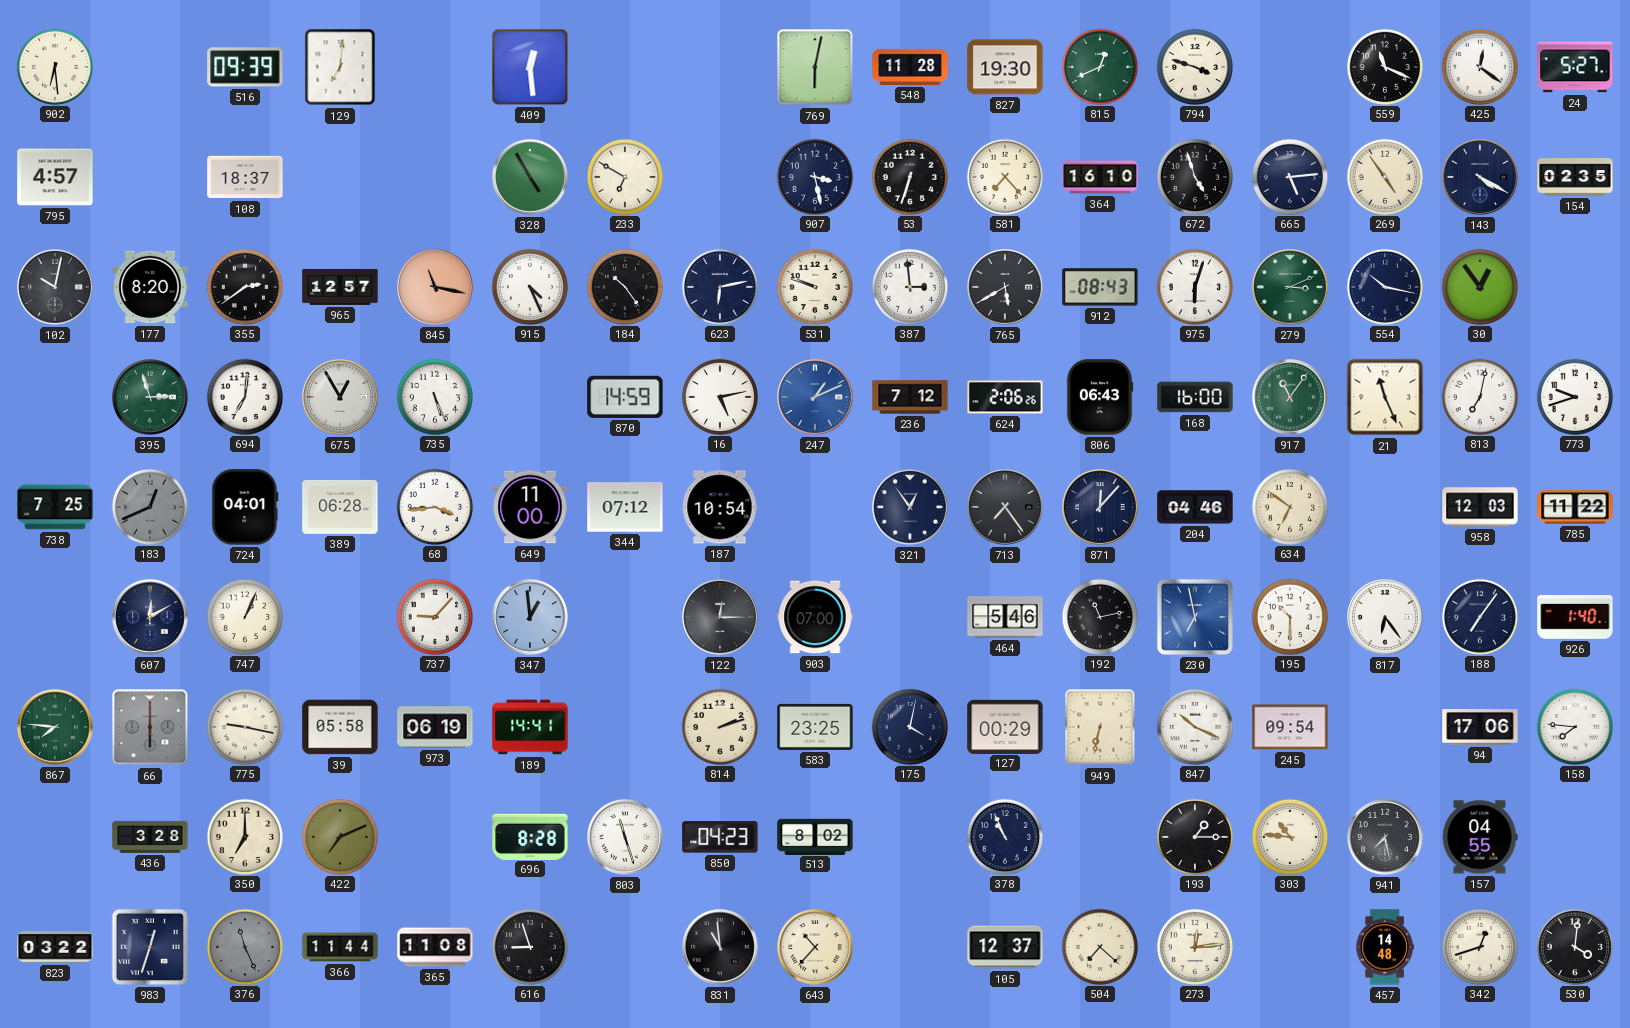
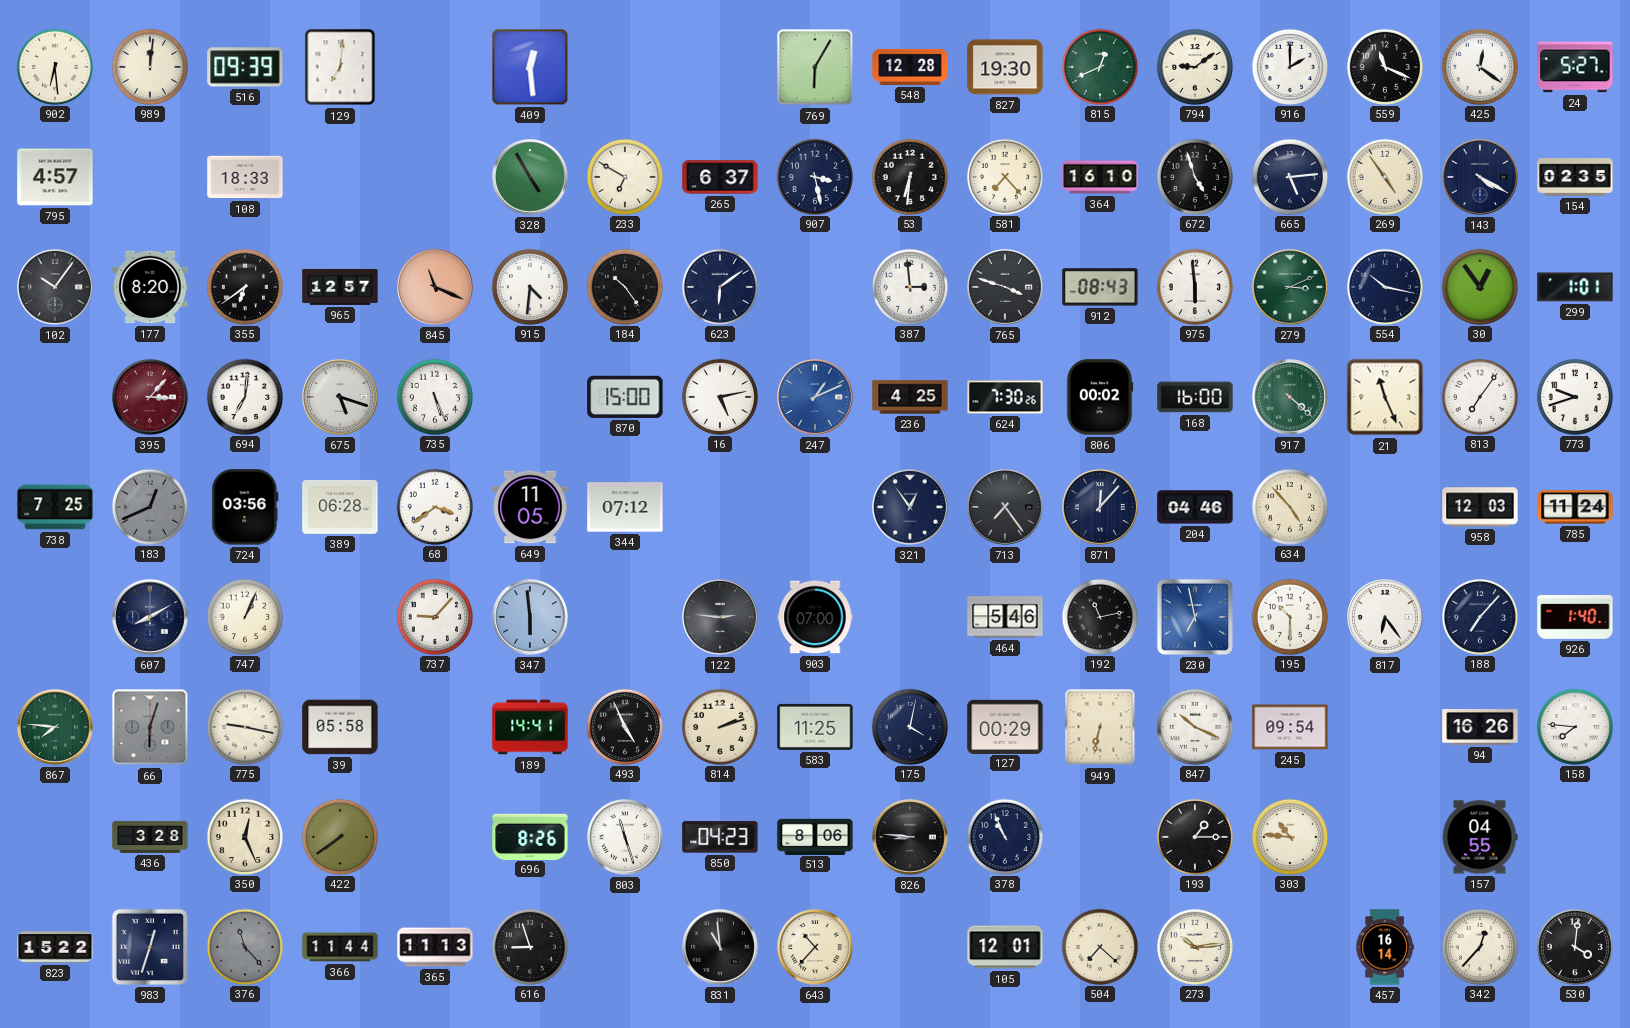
989: none -> 12:01
769: 6:02 -> 6:05
548: 11:28 -> 12:28
794: 3:48 -> 9:09
916: none -> 2:00
108: 18:37 -> 18:33
265: none -> 6:37
53: 6:33 -> 6:31
102: 10:02 -> 10:06
355: 2:39 -> 6:39
845: 11:17 -> 11:19
915: 4:26 -> 4:31
623: 6:13 -> 6:09
531: 9:48 -> none
765: 5:40 -> 3:48
975: 6:03 -> 5:59
299: none -> 1:01
395: 2:57 -> 3:07
395 dial: green -> burgundy
675: 12:55 -> 5:18
870: 14:59 -> 15:00
236: 7:12 -> 4:25
624: 2:06 -> 7:30
806: 06:43 -> 00:02
917: 11:06 -> 4:22
813: 7:02 -> 7:06
724: 04:01 -> 03:56
68: 3:44 -> 3:39
649: 11:00 -> 11:05
187: 10:54 -> none
634: 6:51 -> 4:53
785: 11:22 -> 11:24
607: 12:10 -> 8:10
347: 12:59 -> 5:59
122: 12:15 -> 2:46
188: 7:06 -> 7:07
66: 6:00 -> 6:03
973: 06:19 -> none
493: none -> 4:56
583: 23:25 -> 11:25
94: 17:06 -> 16:26
350: 7:00 -> 12:26
422: 7:11 -> 7:39
696: 8:28 -> 8:26
513: 8:02 -> 8:06
826: none -> 8:46
941: 7:28 -> none
823: 03:22 -> 15:22
376: 11:26 -> 11:23
365: 11:08 -> 11:13
105: 12:37 -> 12:01
273: 12:14 -> 10:14
457: 14:48 -> 16:14
342: 12:42 -> 12:37
